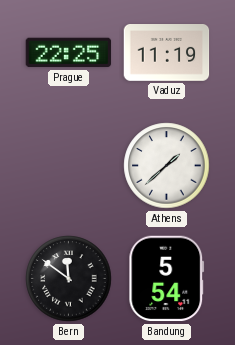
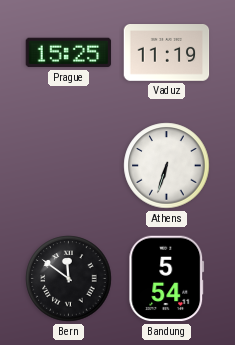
Prague: 22:25 -> 15:25
Athens: 1:38 -> 6:33
